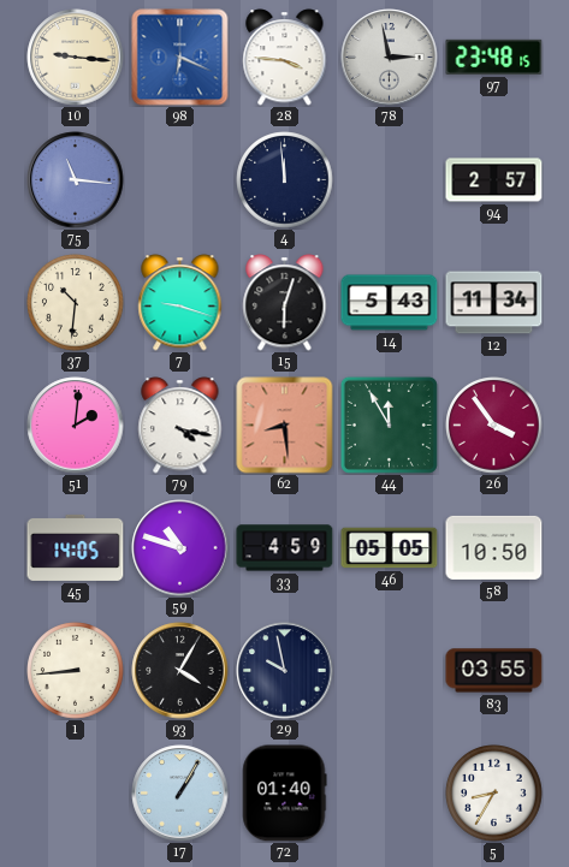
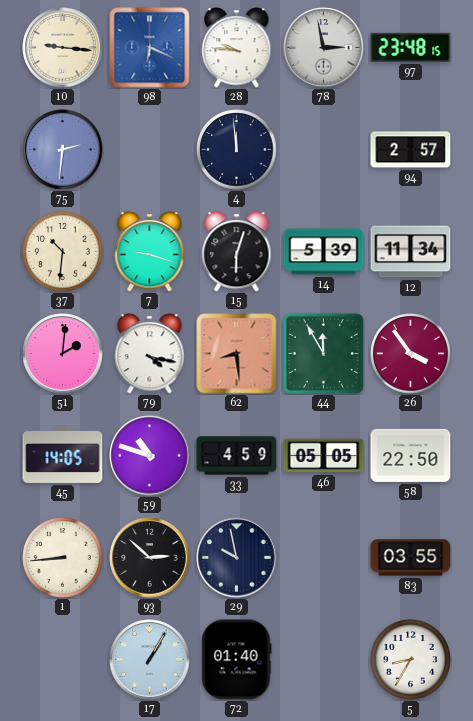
28: 3:46 -> 9:46
75: 11:16 -> 2:31
14: 5:43 -> 5:39
58: 10:50 -> 22:50
93: 4:05 -> 2:52
